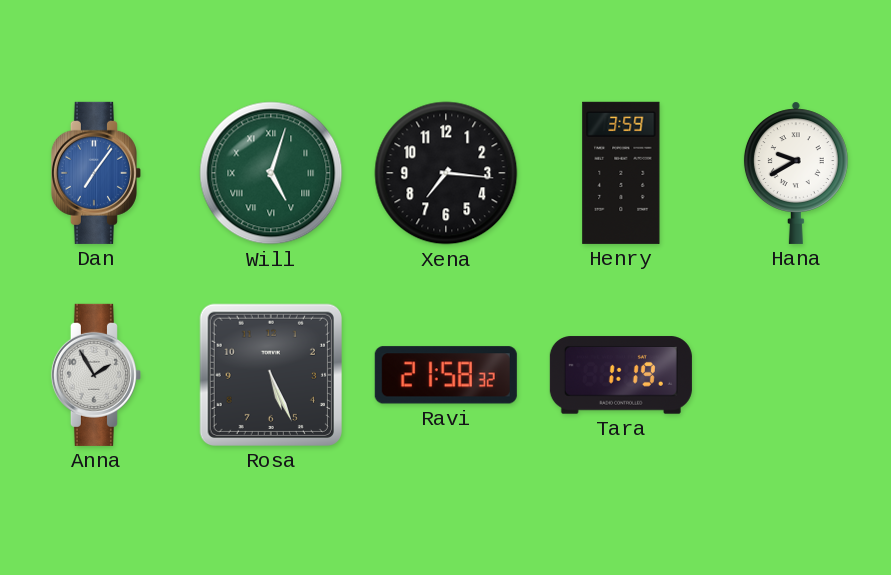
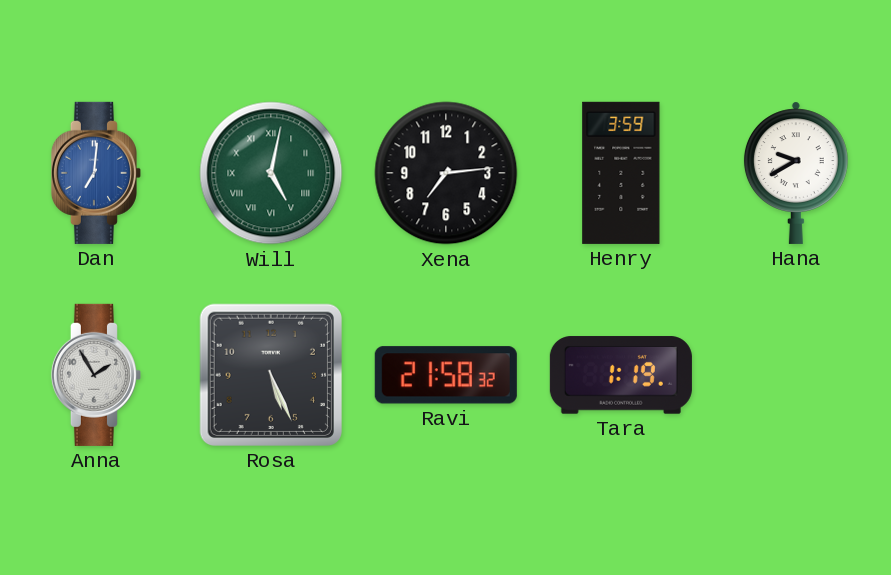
Dan: 7:06 -> 7:01
Will: 5:03 -> 5:02
Xena: 7:16 -> 7:14
